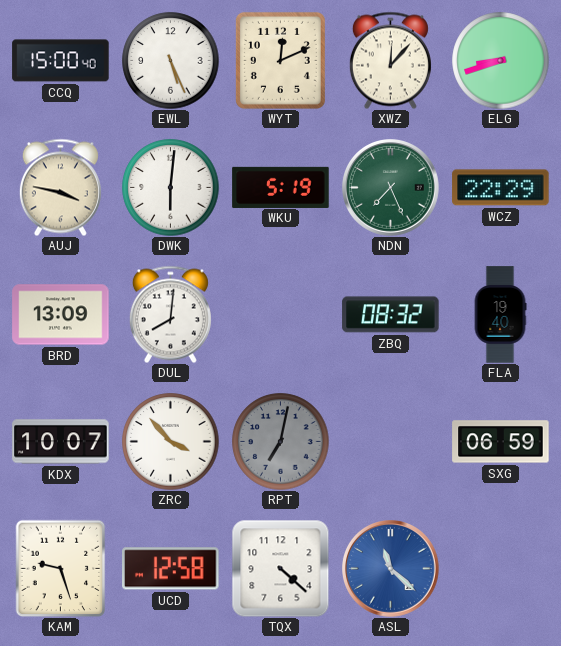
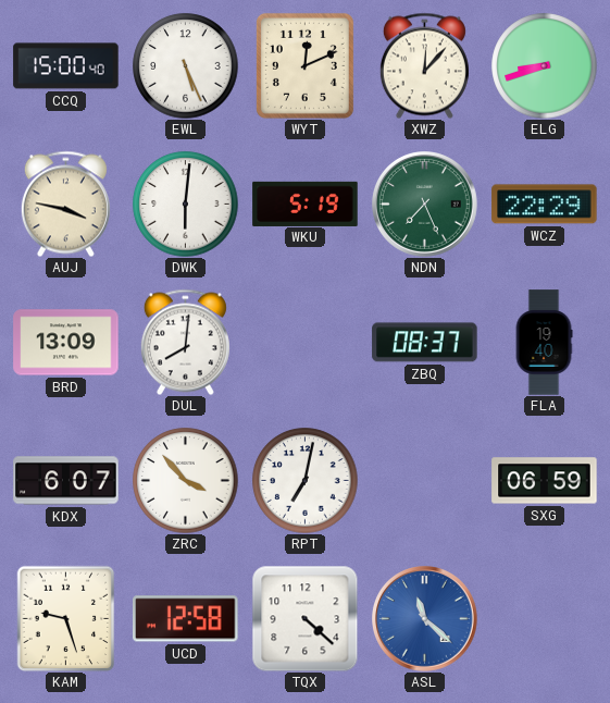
ZBQ: 08:32 -> 08:37
KDX: 10:07 -> 6:07
RPT dial: grey -> white
